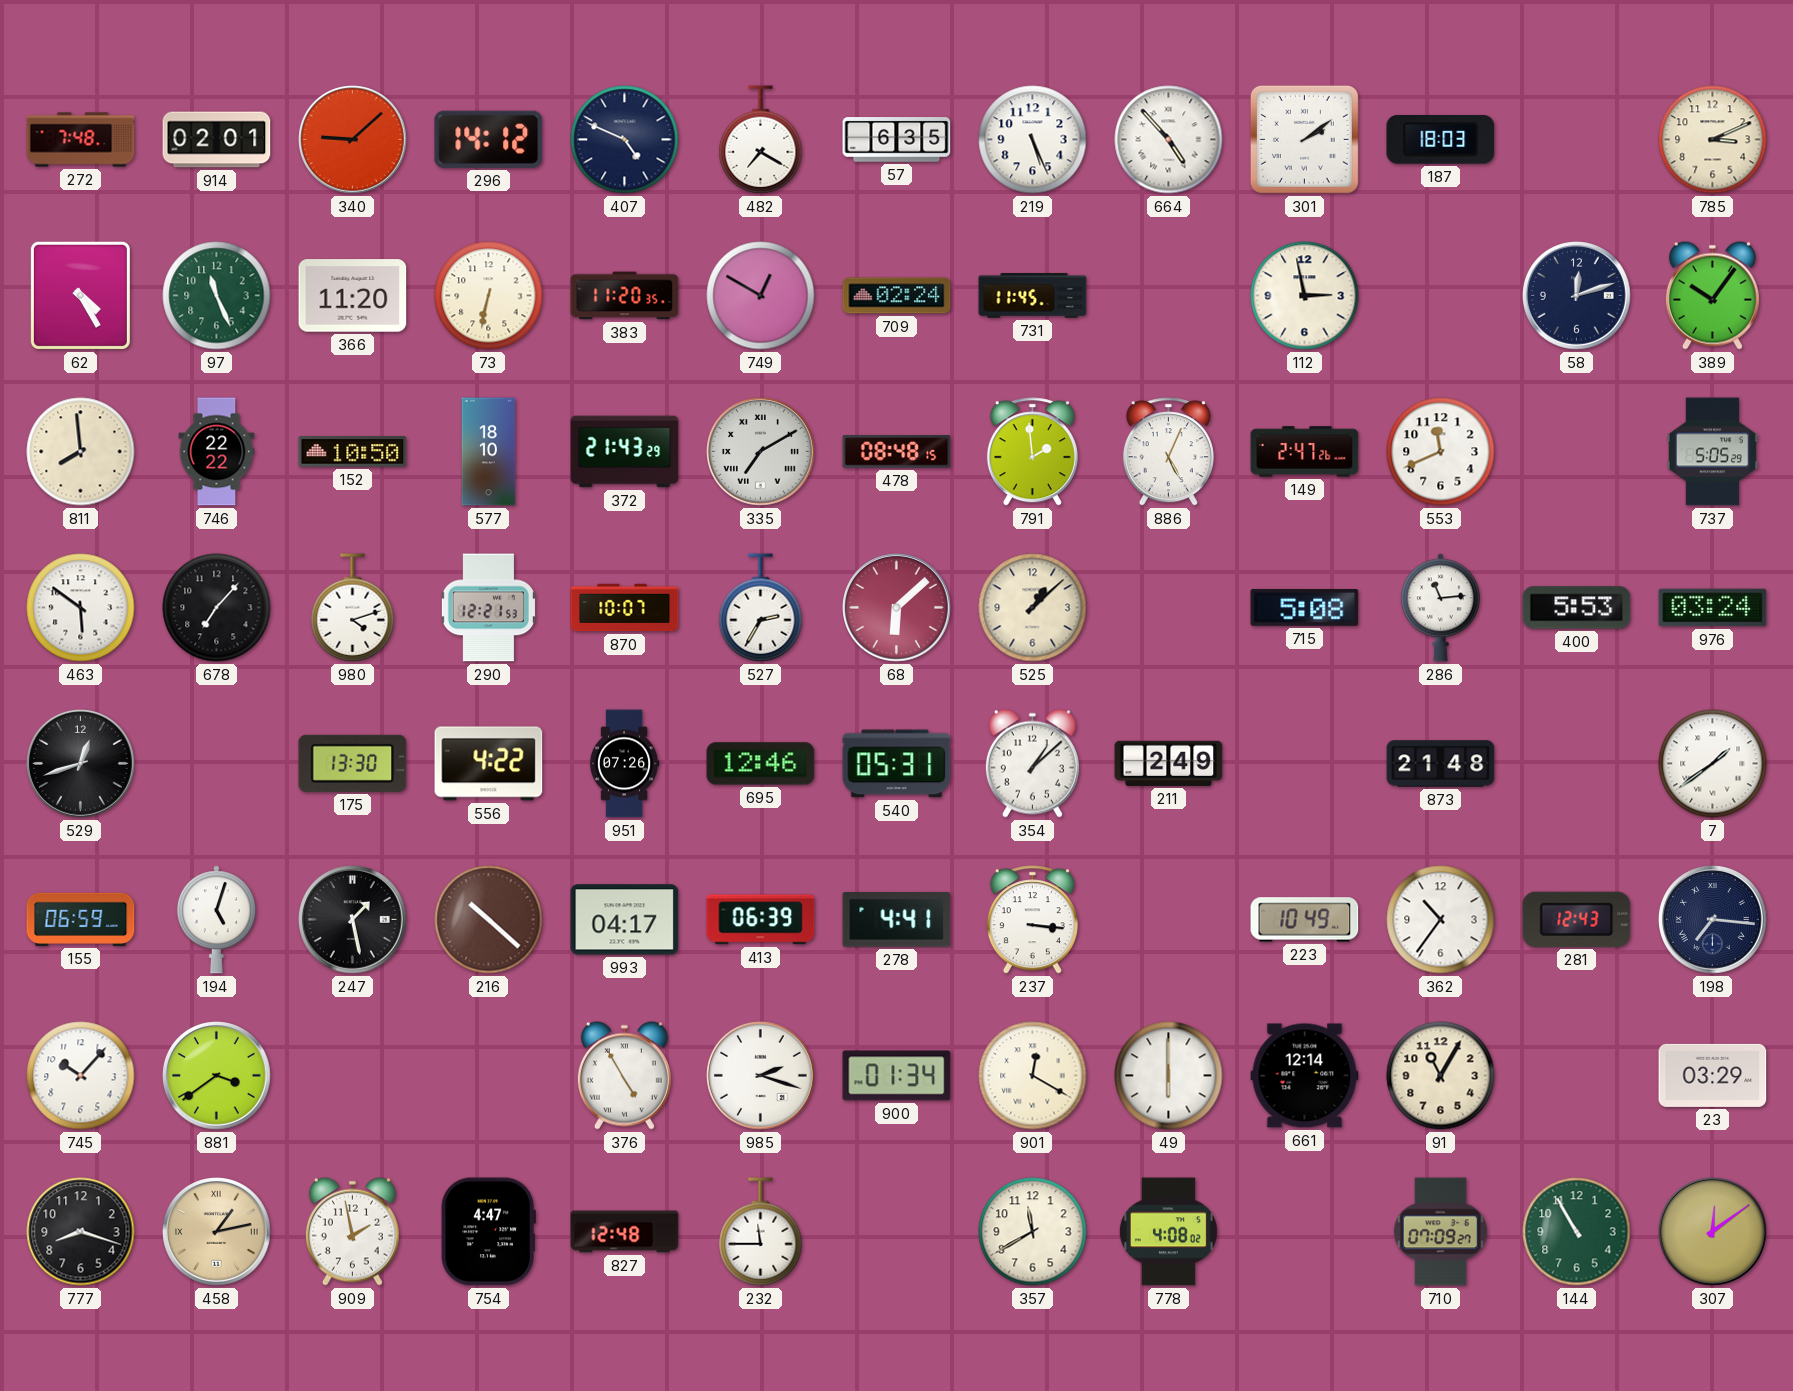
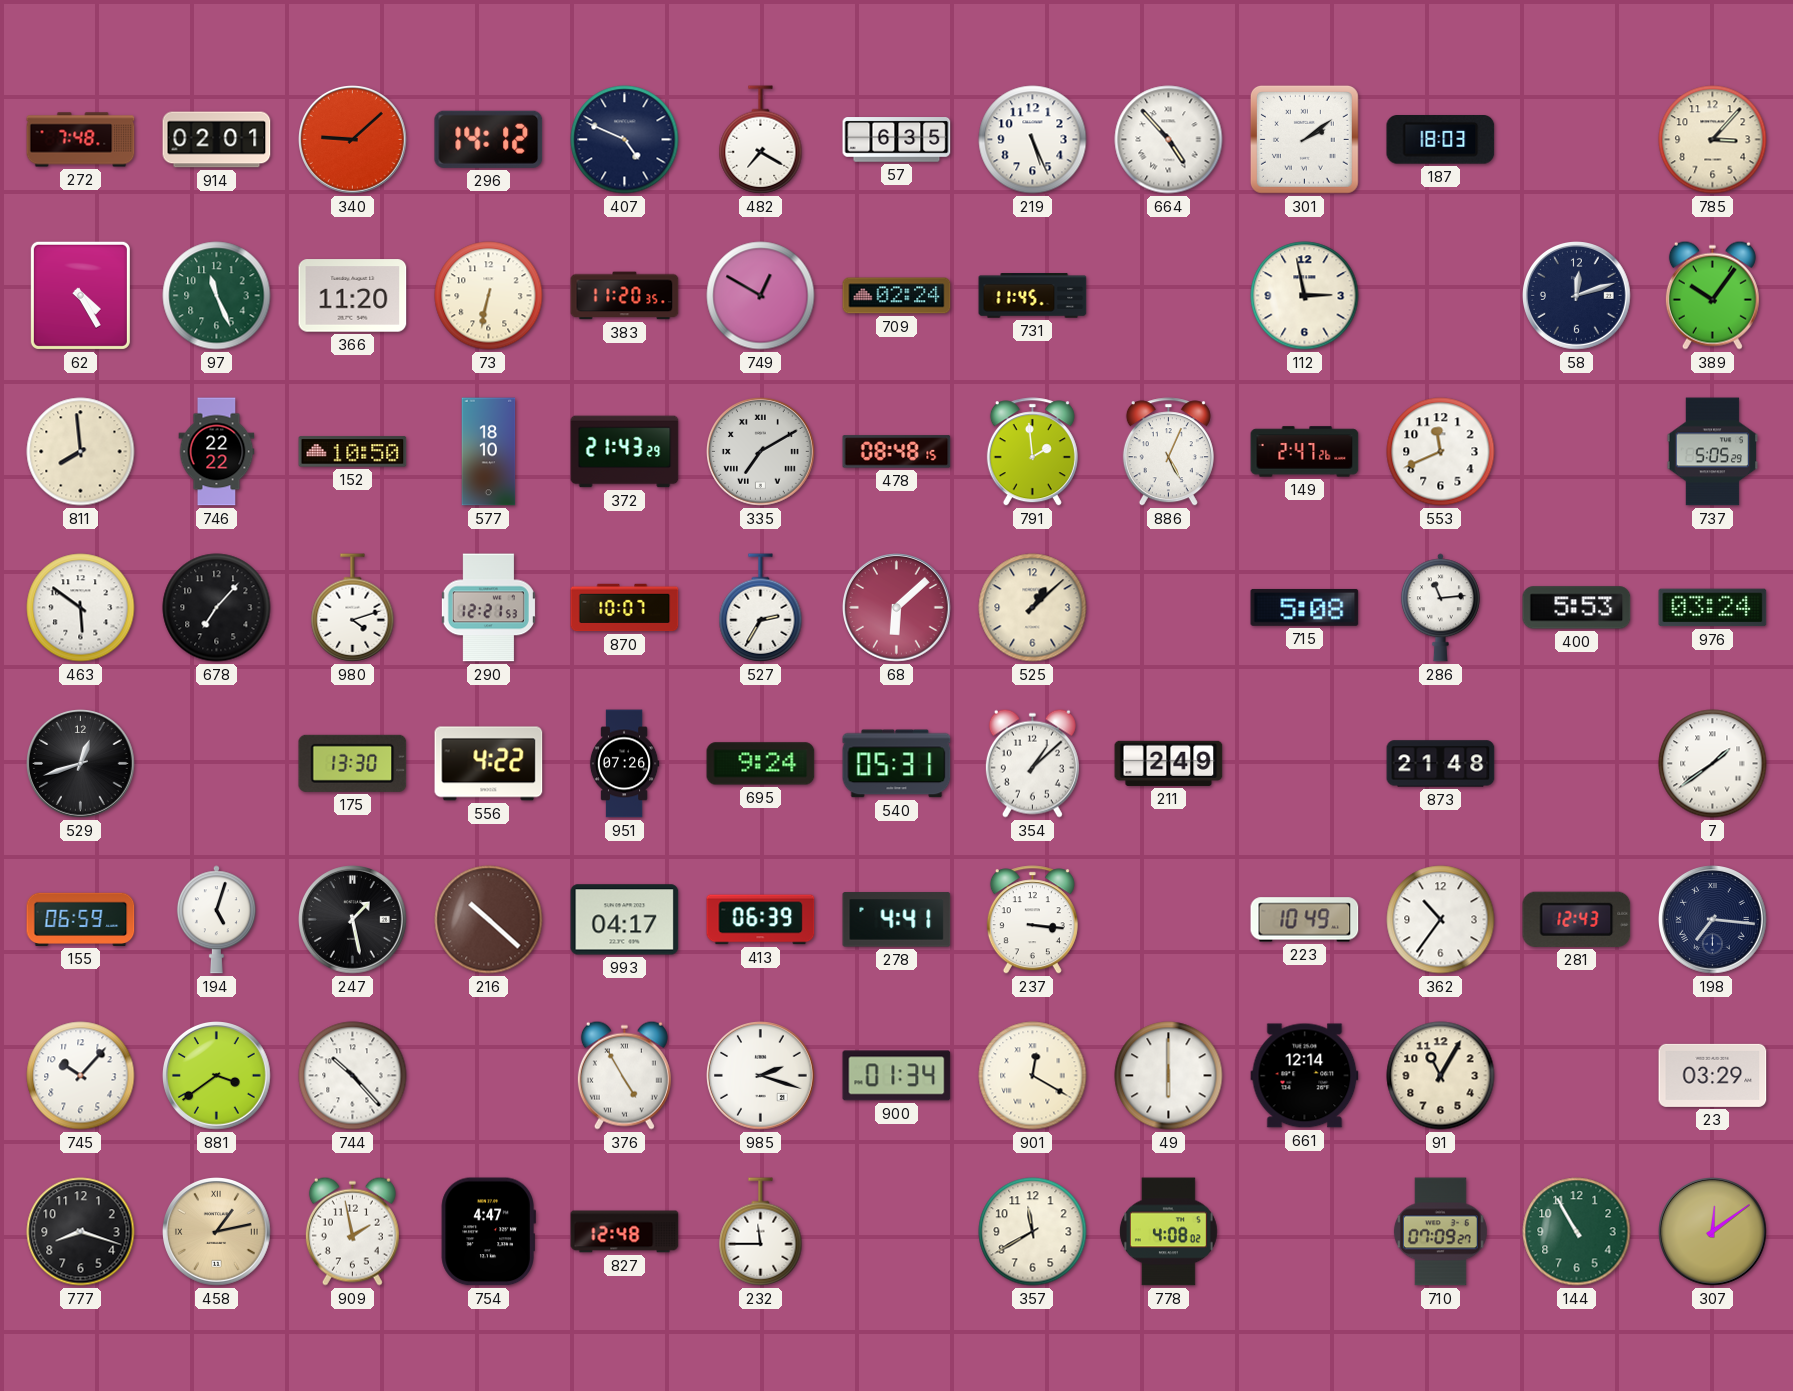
785: 3:11 -> 3:07
695: 12:46 -> 9:24
744: none -> 10:23
